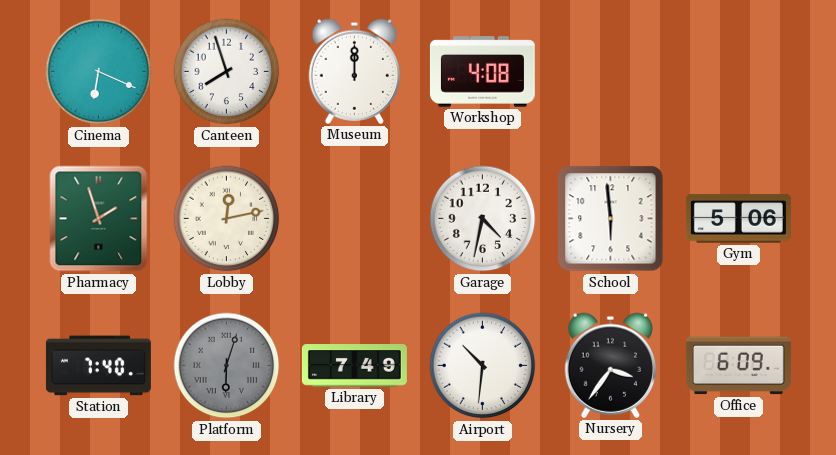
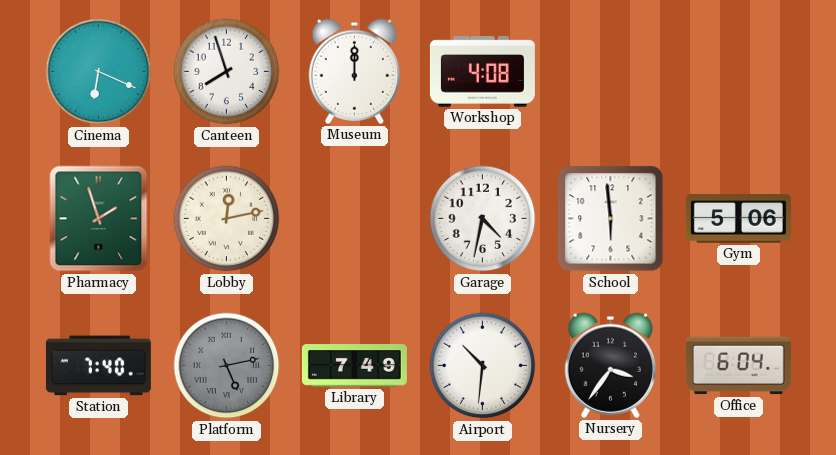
Platform: 6:03 -> 5:13
Office: 6:09 -> 6:04
